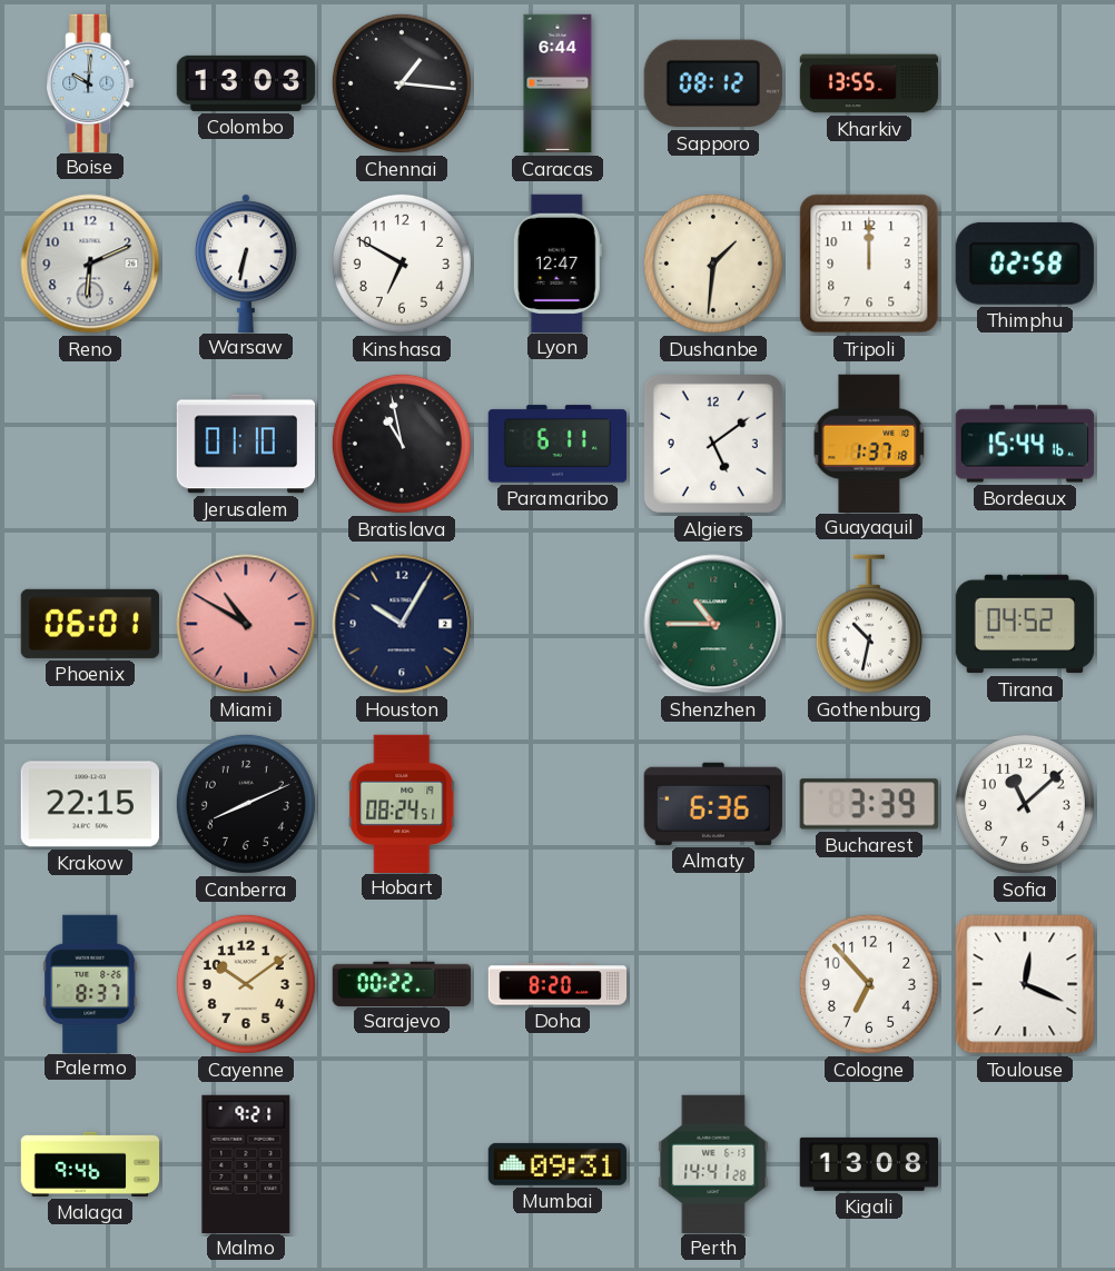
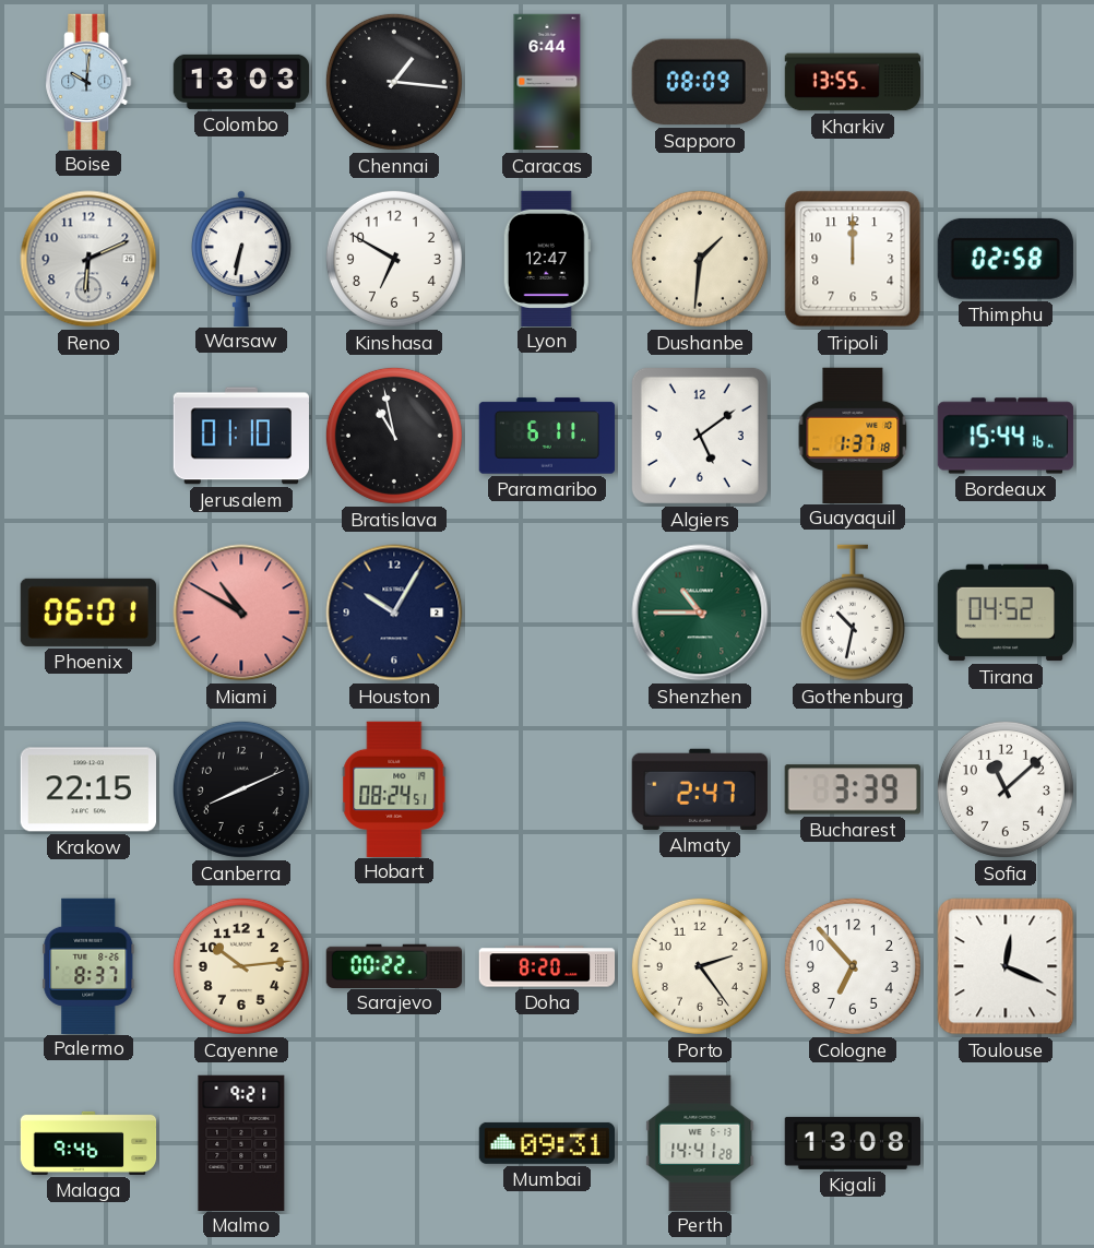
Sapporo: 08:12 -> 08:09
Almaty: 6:36 -> 2:47
Cayenne: 10:09 -> 10:14
Porto: none -> 2:24
